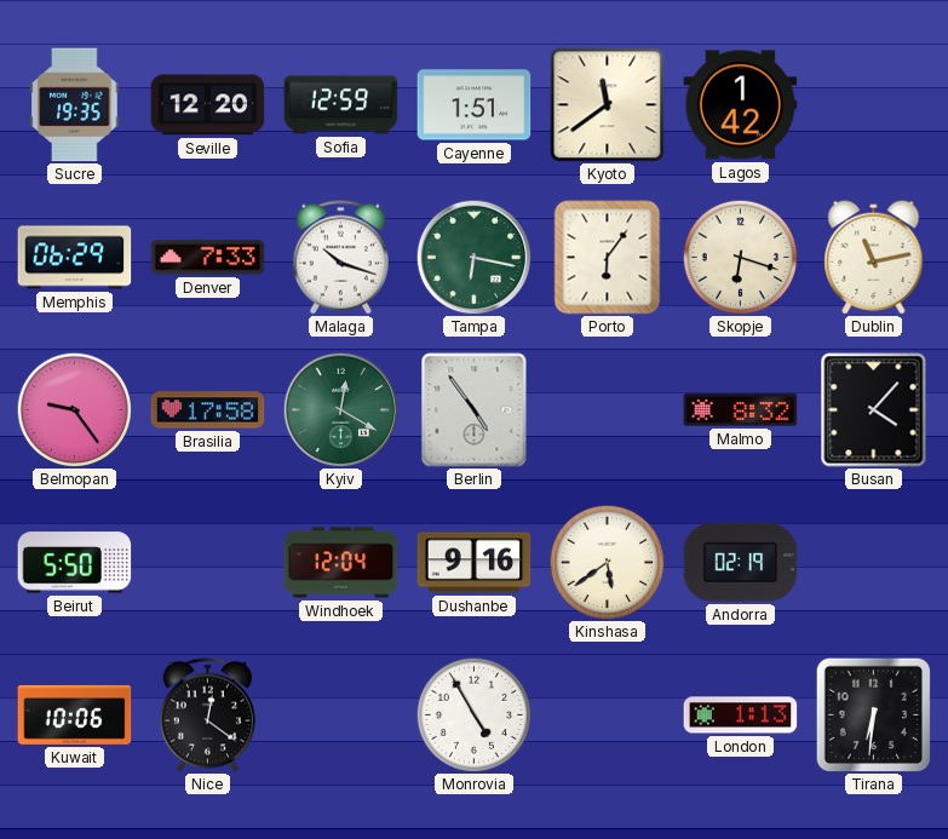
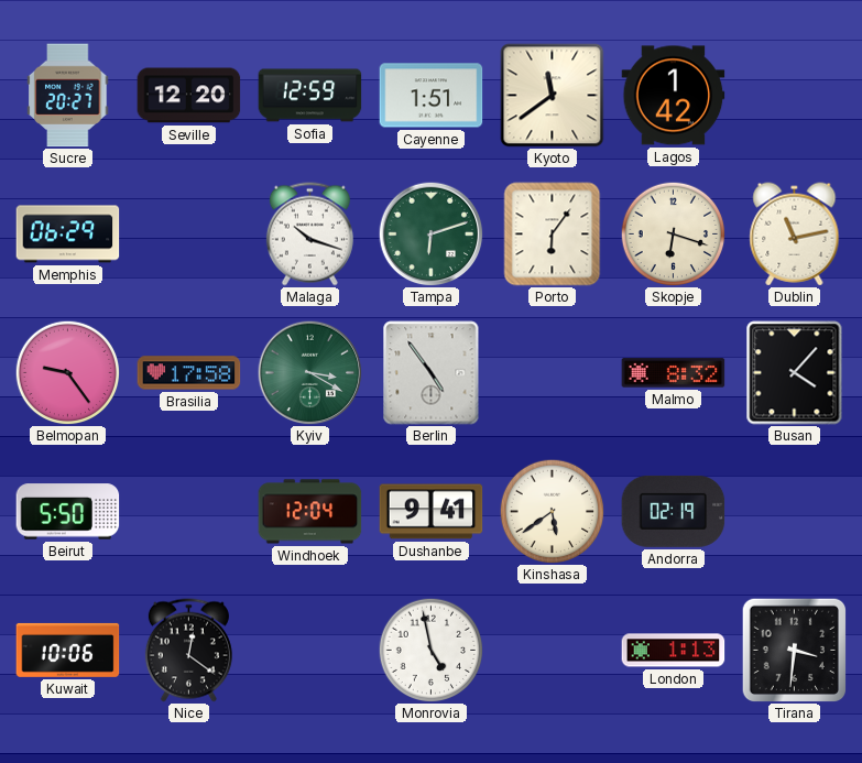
Sucre: 19:35 -> 20:27
Denver: 7:33 -> none
Tampa: 6:17 -> 6:12
Kyiv: 12:20 -> 3:20
Dushanbe: 9:16 -> 9:41
Monrovia: 4:55 -> 4:58
Tirana: 6:31 -> 3:31
